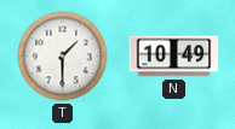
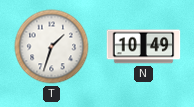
T: 1:30 -> 1:33
